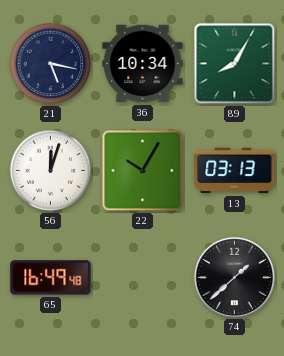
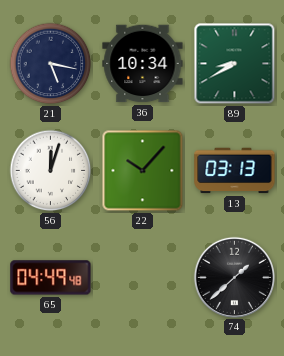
89: 8:05 -> 8:40
22: 10:05 -> 10:07
65: 16:49 -> 04:49
